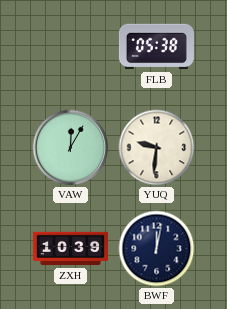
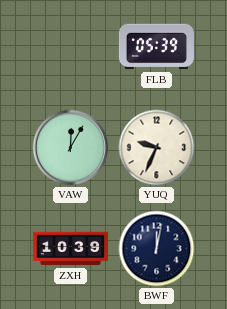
FLB: 05:38 -> 05:39
YUQ: 9:31 -> 9:34
